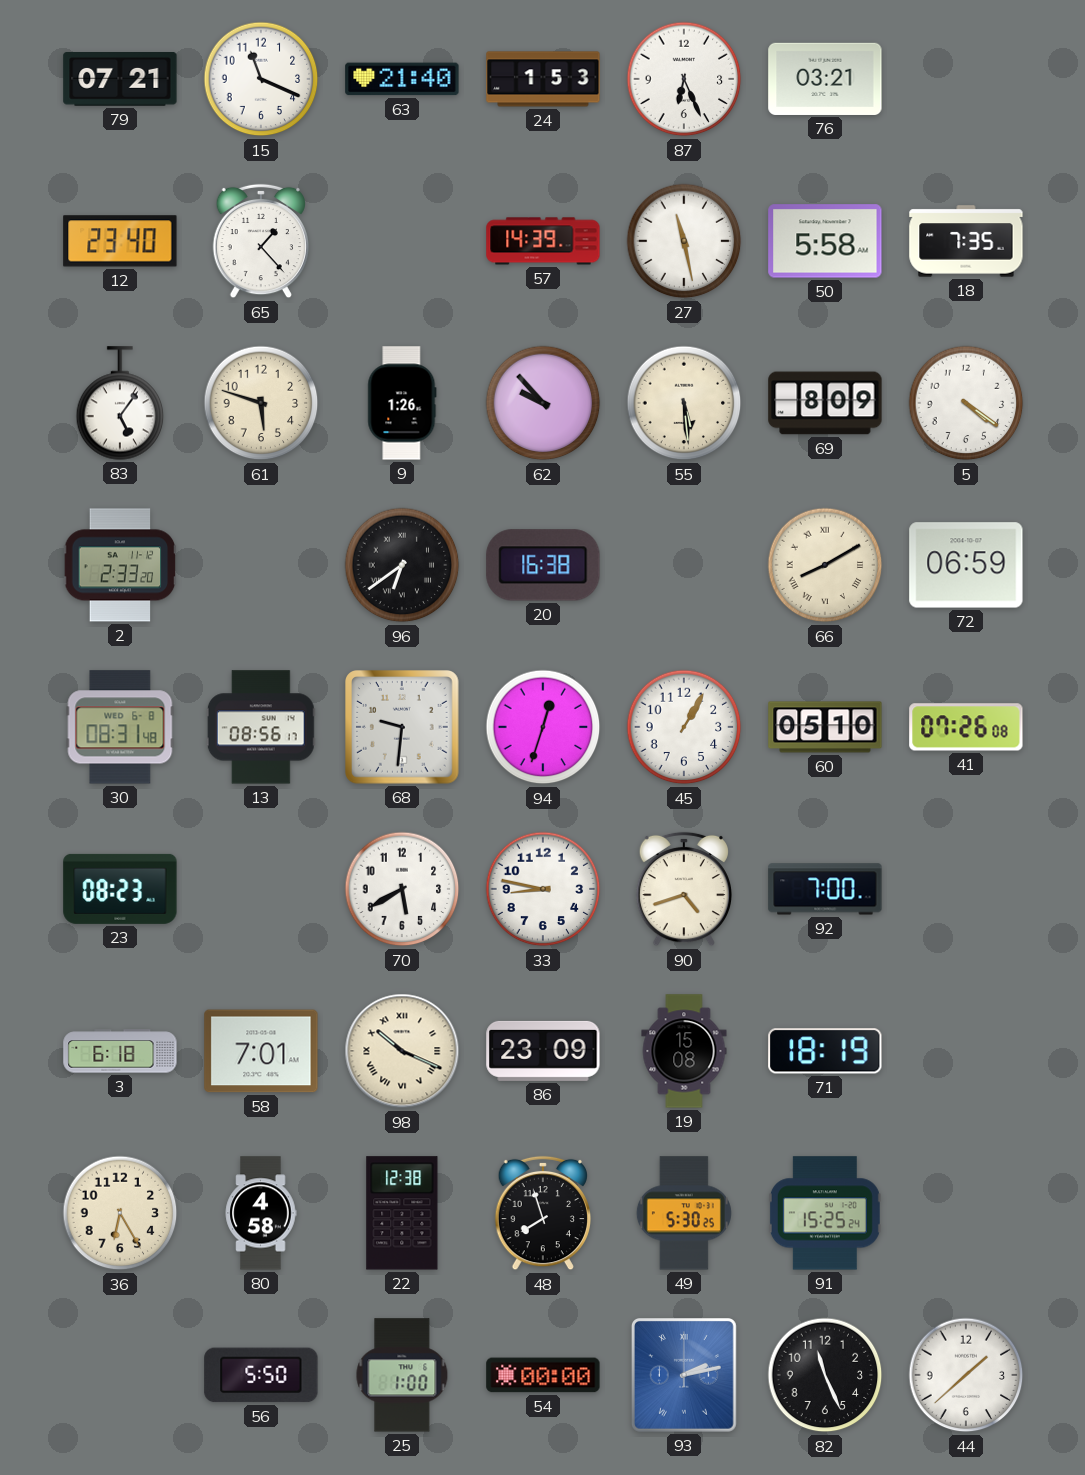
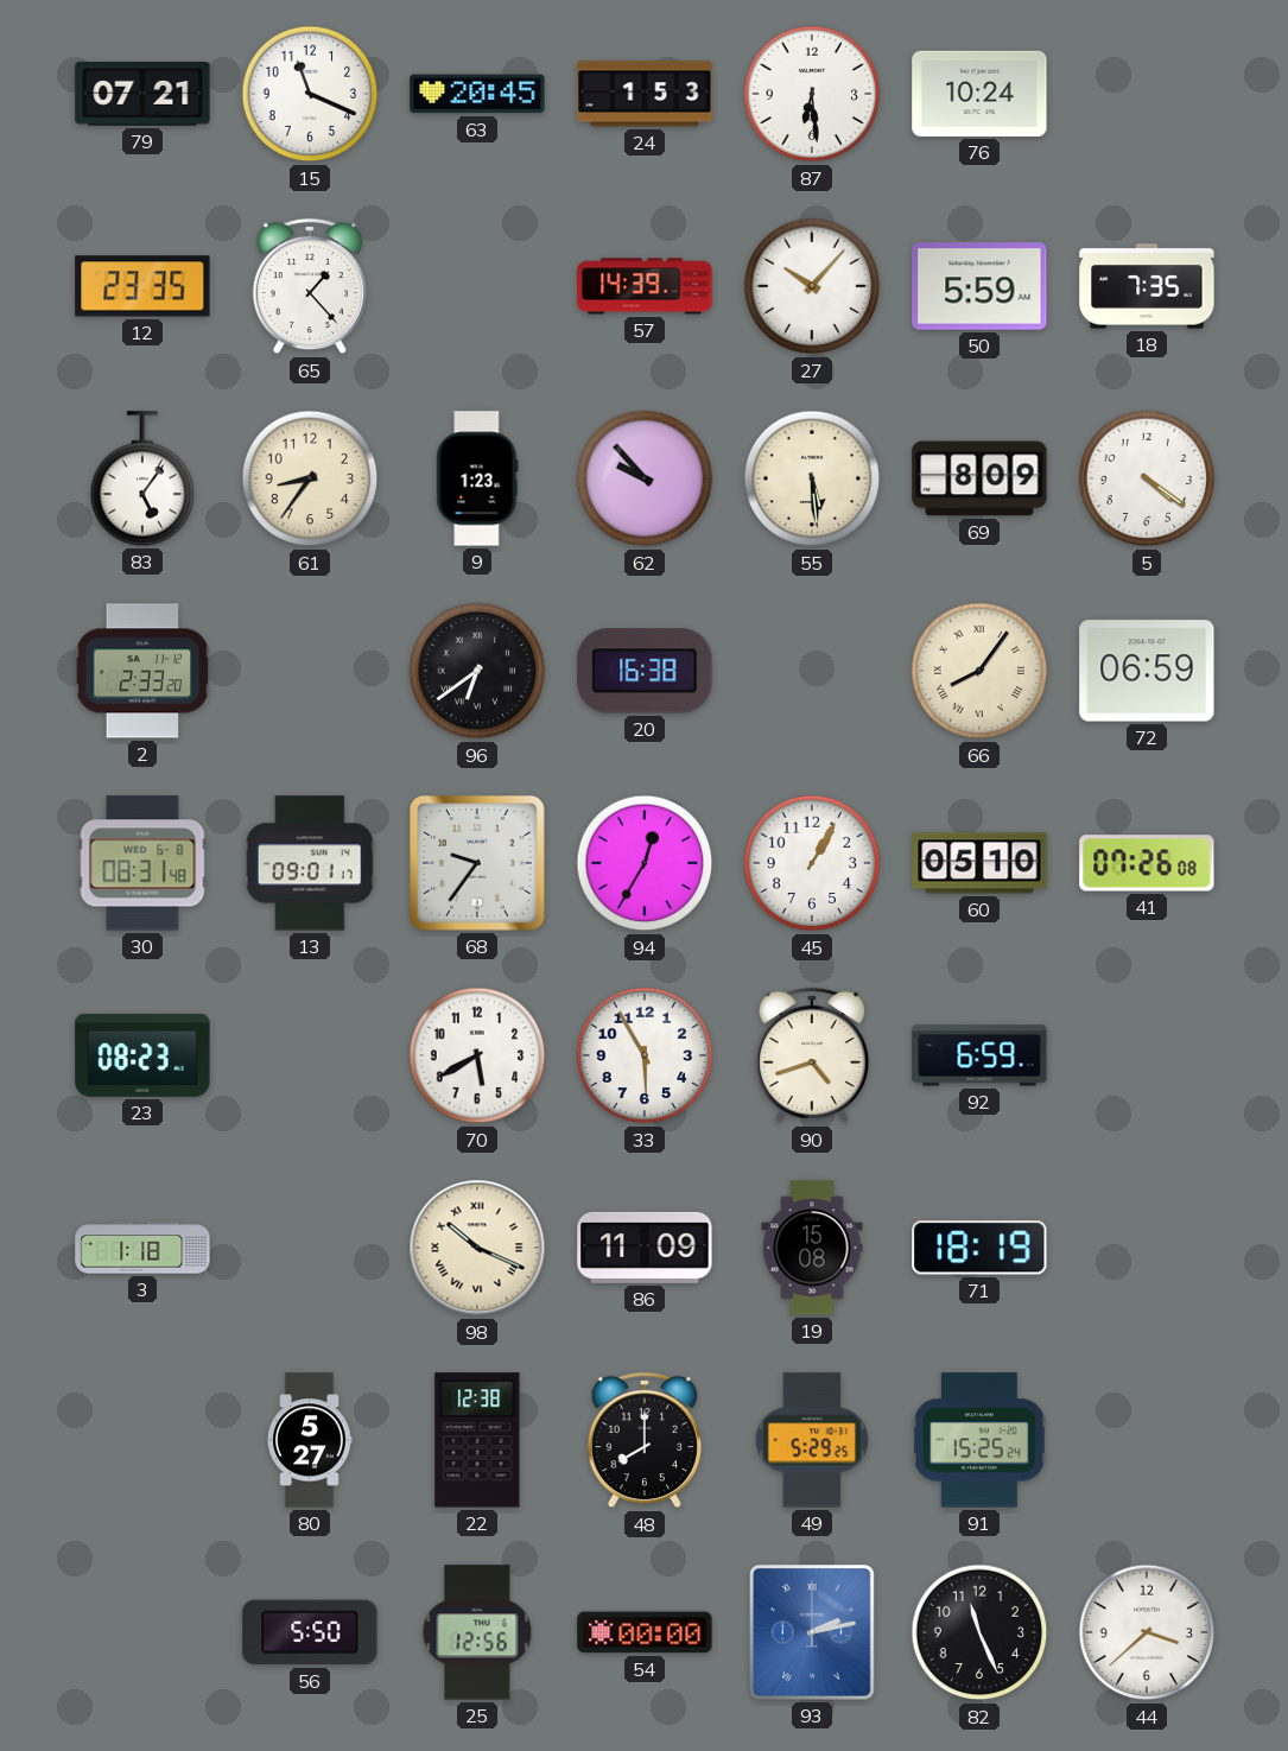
63: 21:40 -> 20:45
87: 6:26 -> 6:29
76: 03:21 -> 10:24
12: 23:40 -> 23:35
27: 11:28 -> 10:07
50: 5:58 -> 5:59
61: 5:48 -> 8:36
9: 1:26 -> 1:23
66: 8:10 -> 8:06
13: 08:56 -> 09:01
68: 9:31 -> 9:36
94: 12:33 -> 12:35
33: 8:47 -> 5:55
92: 7:00 -> 6:59
3: 6:18 -> 1:18
58: 7:01 -> none
86: 23:09 -> 11:09
36: 6:25 -> none
80: 4:58 -> 5:27
48: 7:57 -> 8:00
49: 5:30 -> 5:29
25: 1:00 -> 12:56
44: 1:38 -> 3:38
